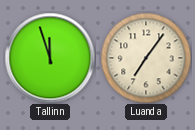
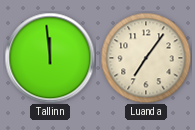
Tallinn: 11:57 -> 11:59
